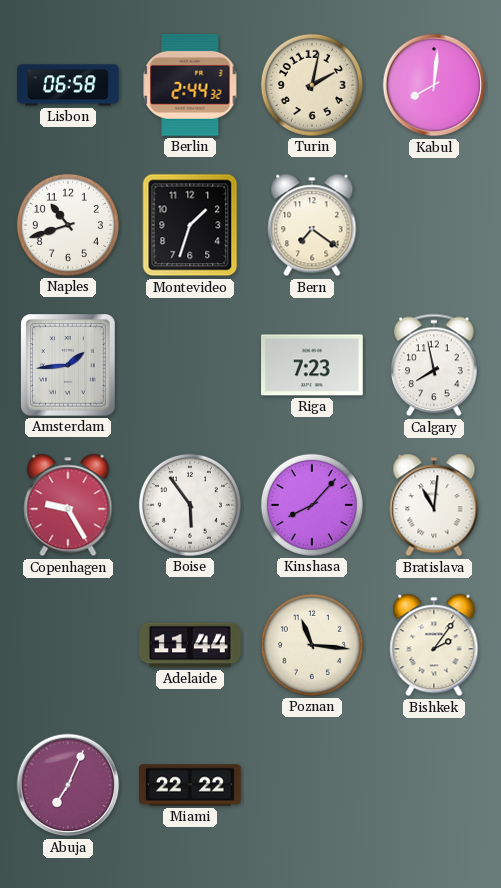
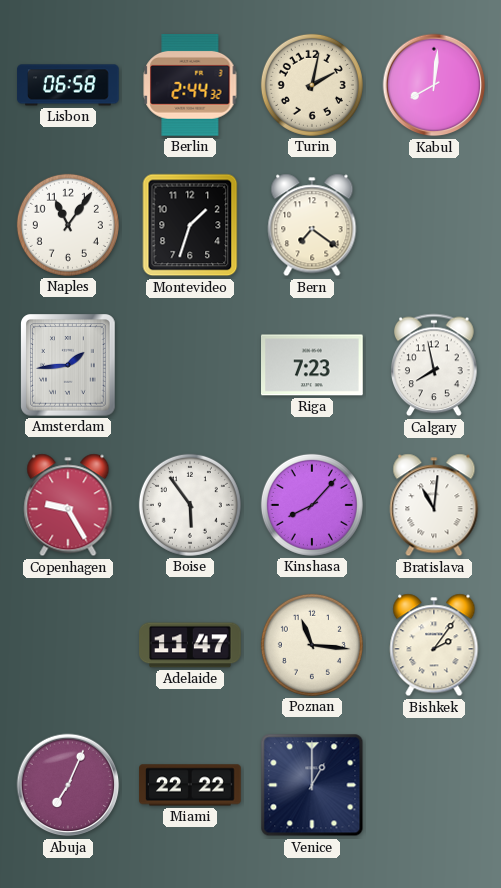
Naples: 10:42 -> 11:06
Adelaide: 11:44 -> 11:47
Venice: none -> 1:00
